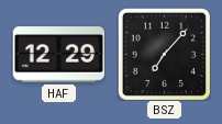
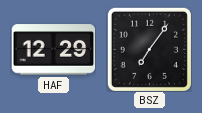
BSZ: 7:07 -> 7:06
